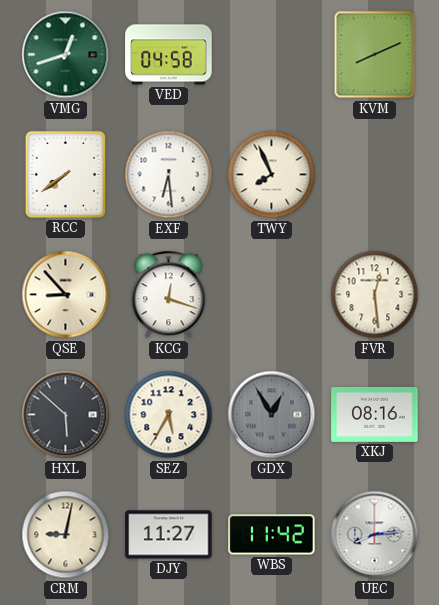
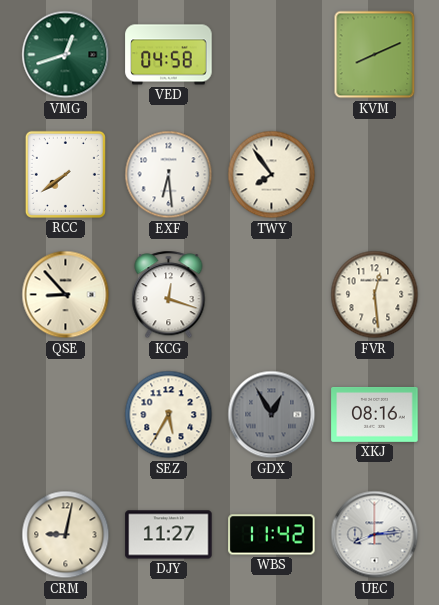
TWY: 7:56 -> 7:54
HXL: 5:52 -> none
